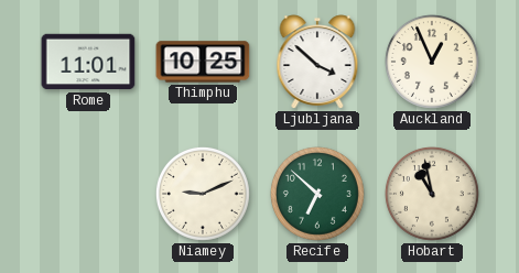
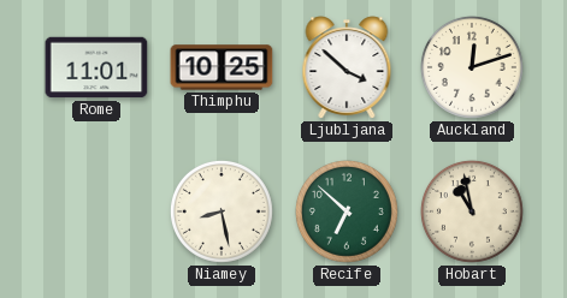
Auckland: 12:56 -> 12:12
Niamey: 9:11 -> 8:28
